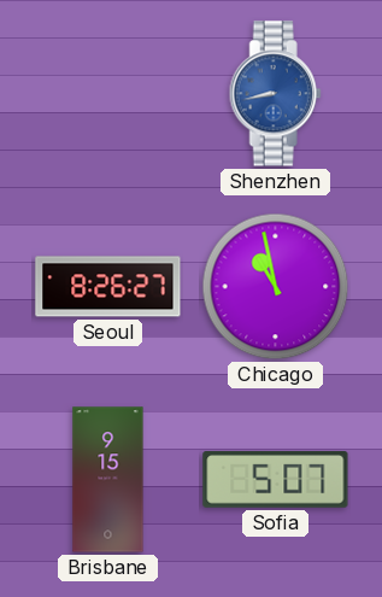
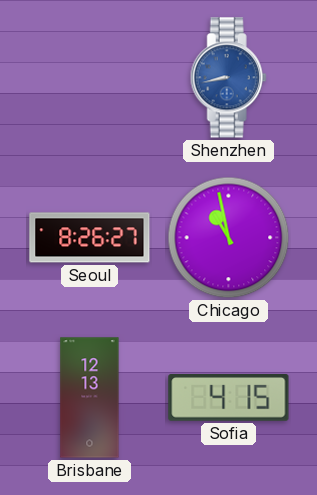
Brisbane: 9:15 -> 12:13
Sofia: 5:07 -> 4:15
